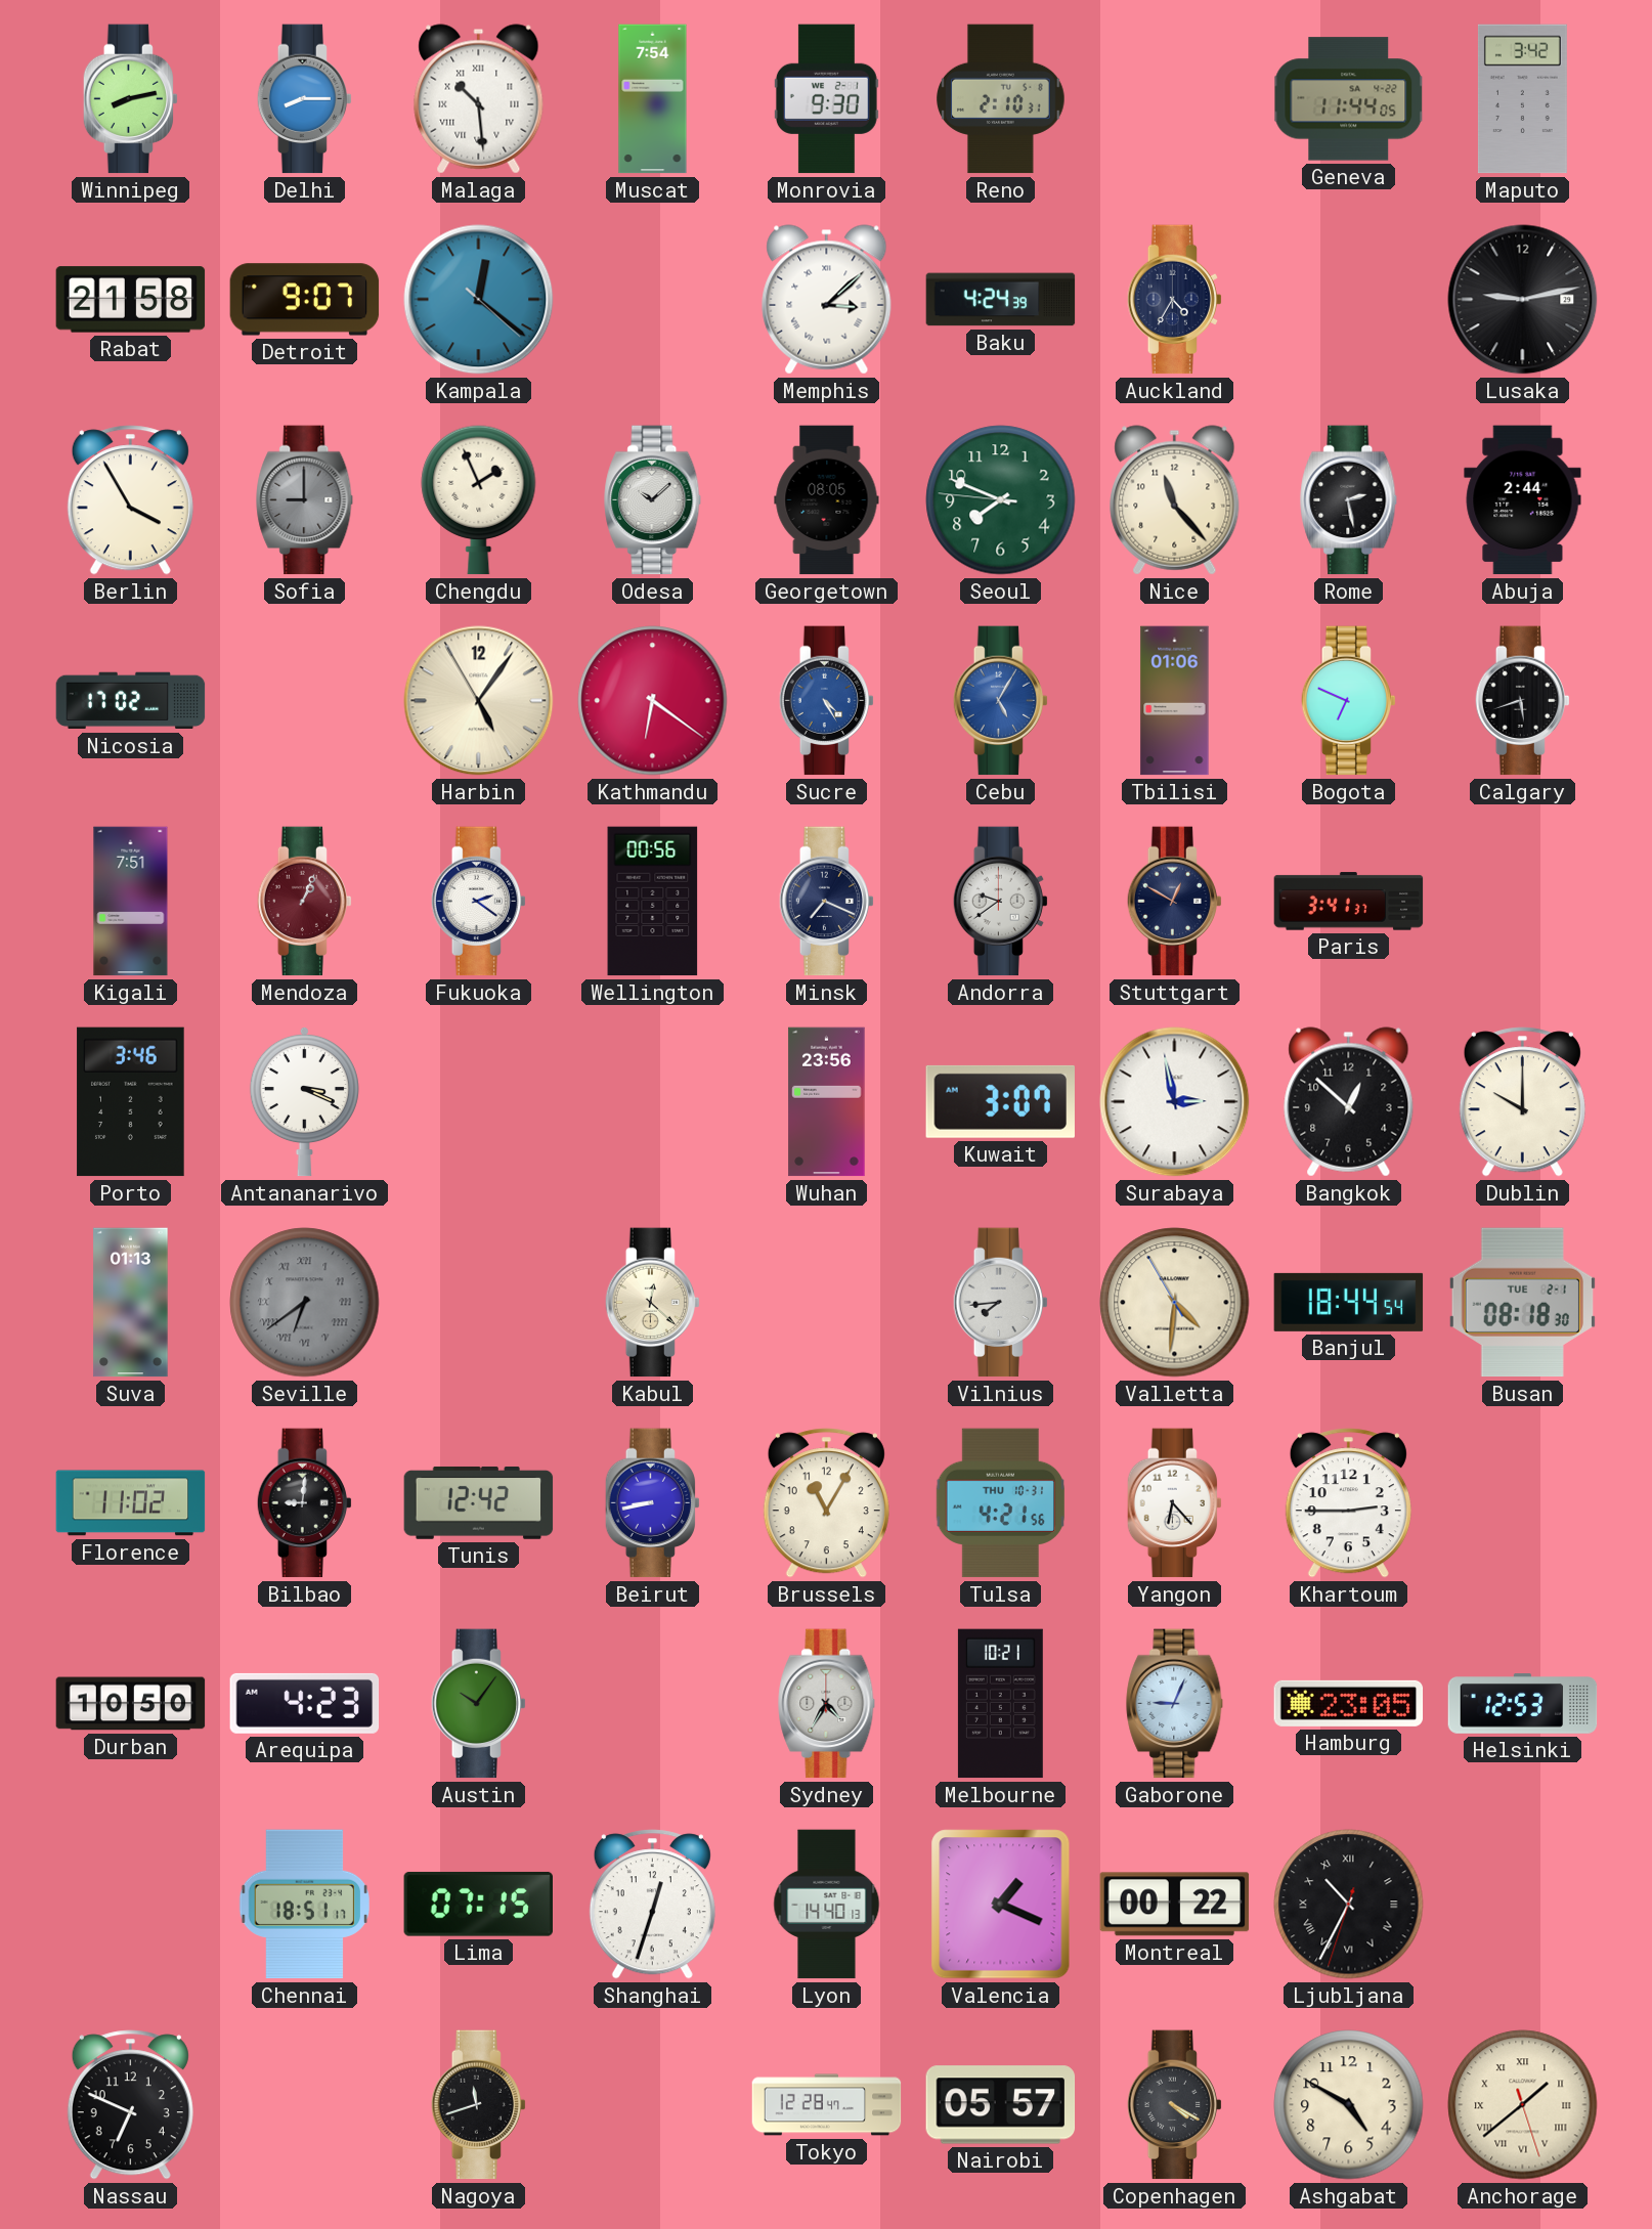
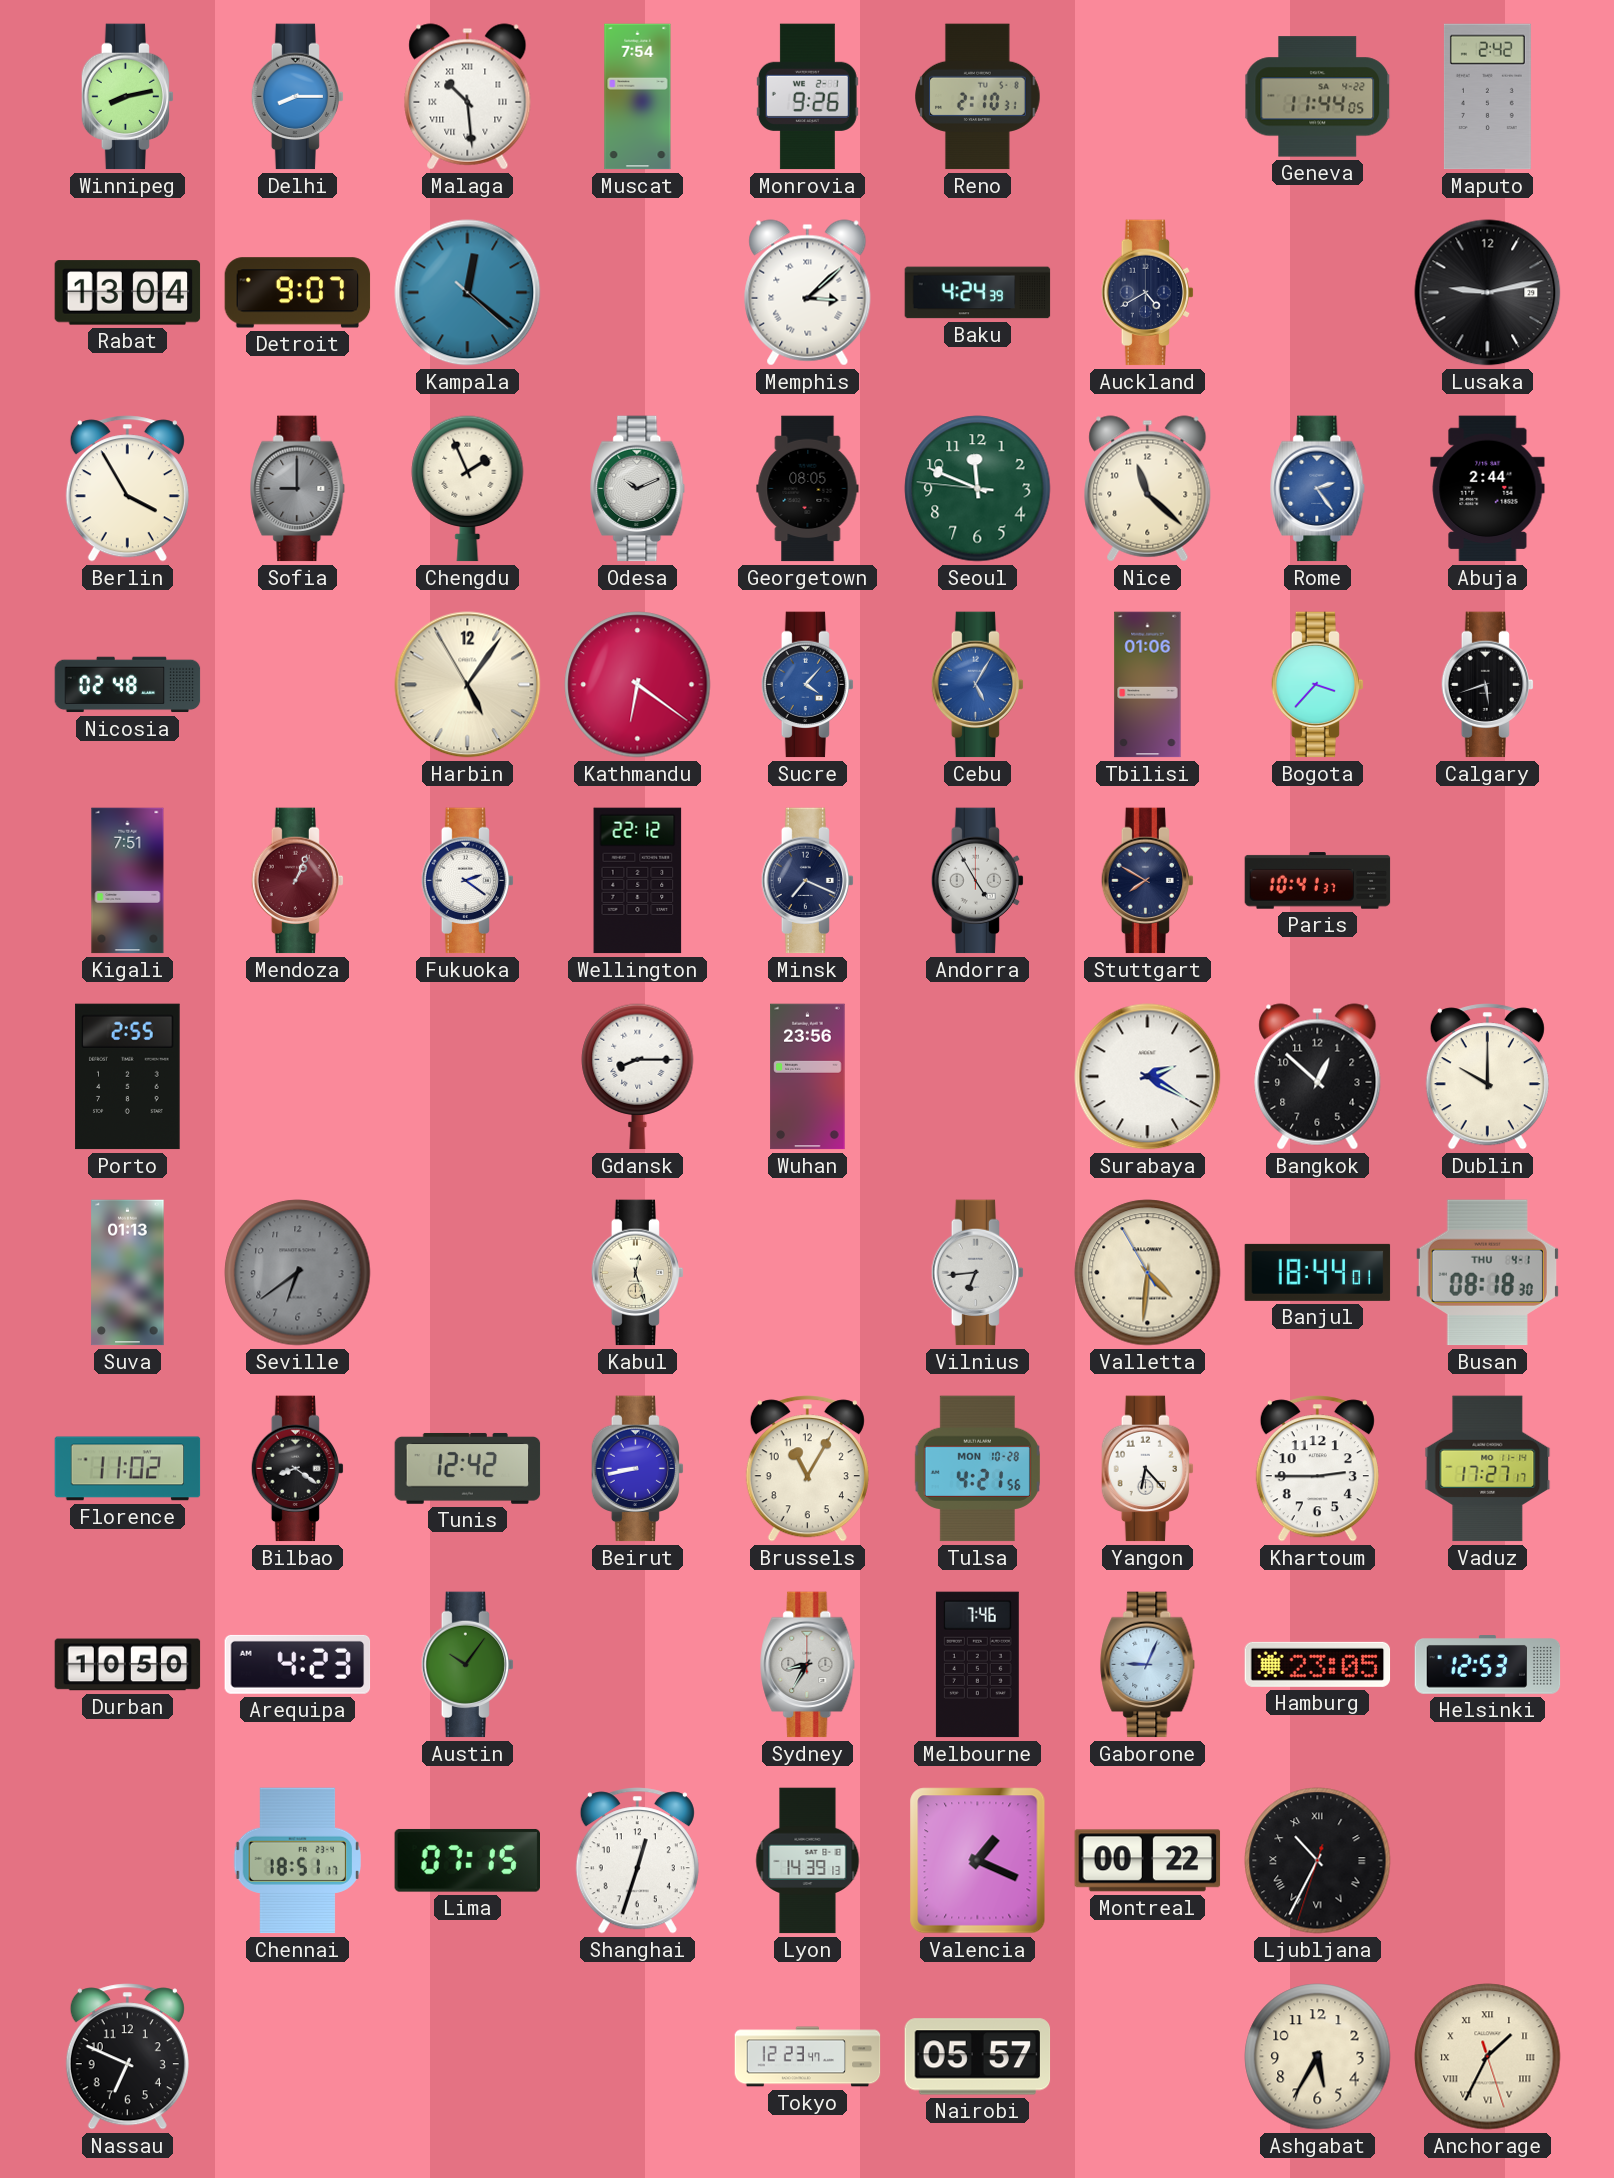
Monrovia: 9:30 -> 9:26
Maputo: 3:42 -> 2:42
Rabat: 21:58 -> 13:04
Auckland: 4:35 -> 4:40
Odesa: 10:08 -> 10:11
Seoul: 7:48 -> 11:48
Nice: 11:23 -> 11:22
Rome: 2:28 -> 2:24
Rome dial: black -> blue
Nicosia: 17:02 -> 02:48
Sucre: 4:25 -> 4:07
Bogota: 6:49 -> 3:37
Wellington: 00:56 -> 22:12
Andorra: 9:39 -> 4:55
Stuttgart: 12:50 -> 7:50
Paris: 3:41 -> 10:41
Porto: 3:46 -> 2:55
Antananarivo: 3:19 -> none
Gdansk: none -> 8:15
Kuwait: 3:07 -> none
Surabaya: 2:58 -> 2:20
Seville numerals: Roman -> Arabic
Kabul: 12:22 -> 12:27
Vilnius: 7:44 -> 6:44
Banjul: 18:44:54 -> 18:44:01
Busan date: TUE 2-1 -> THU 4-1
Bilbao: 9:01 -> 8:21
Tulsa date: THU 10-31 -> MON 10-28
Vaduz: none -> 17:27
Sydney: 4:35 -> 8:35
Melbourne: 10:21 -> 7:46
Lyon: 14:40 -> 14:39
Nagoya: 11:42 -> none
Tokyo: 12:28 -> 12:23
Copenhagen: 4:20 -> none
Ashgabat: 4:50 -> 5:35
Anchorage: 1:38 -> 1:34
